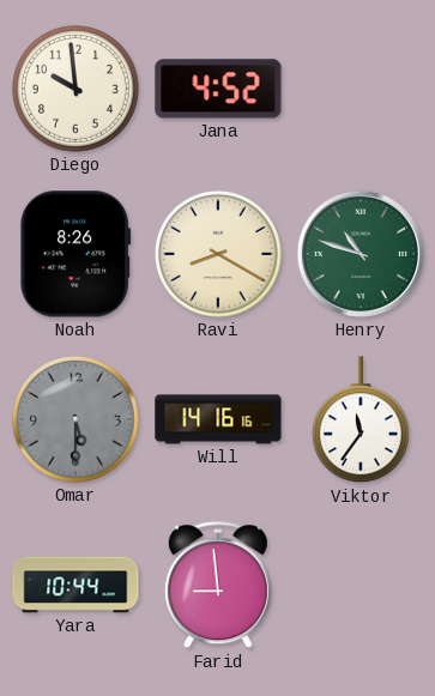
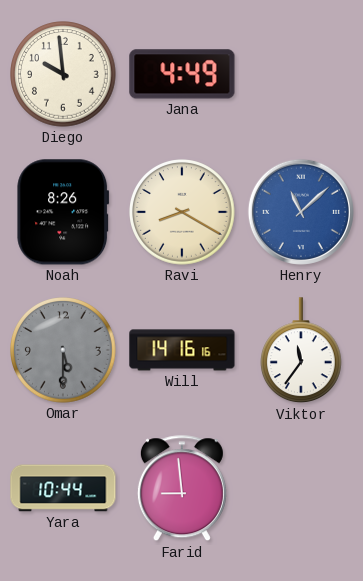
Jana: 4:52 -> 4:49
Henry: 10:48 -> 11:08
Henry dial: green -> blue
